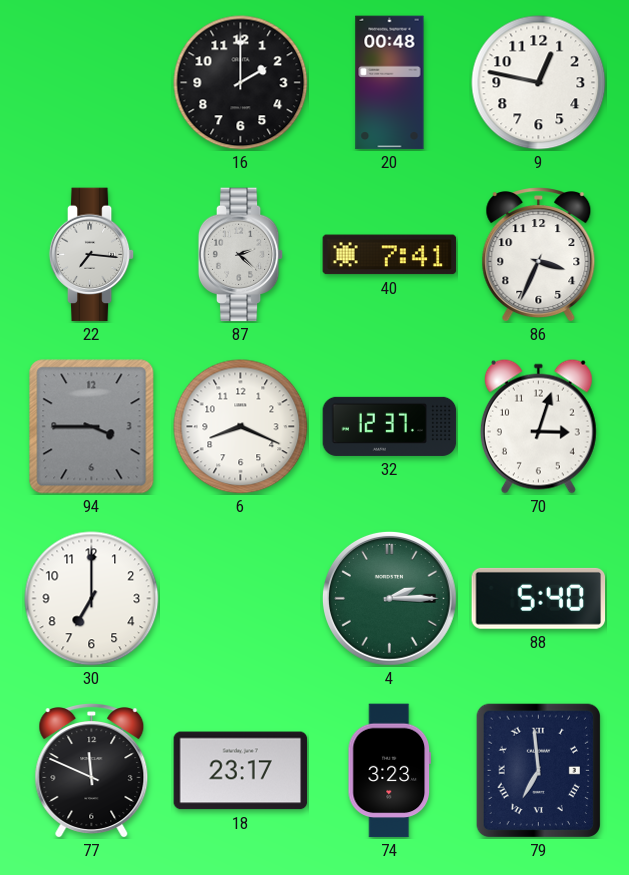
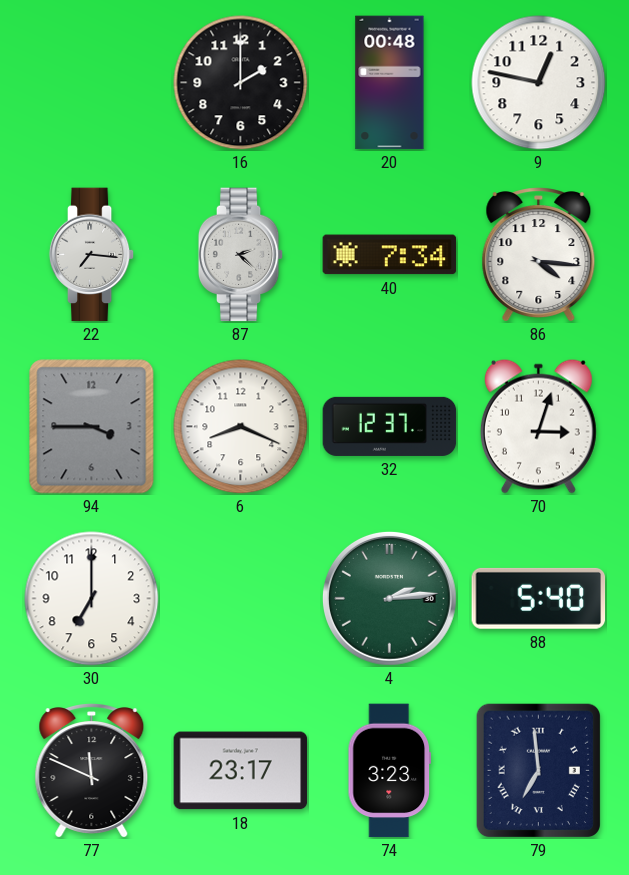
40: 7:41 -> 7:34
86: 3:34 -> 4:16
4: 2:15 -> 2:14
